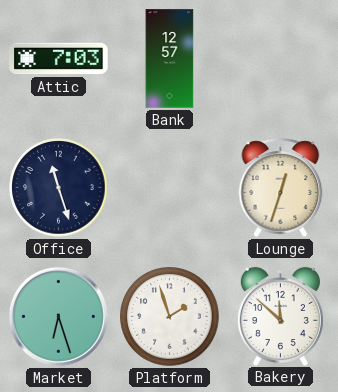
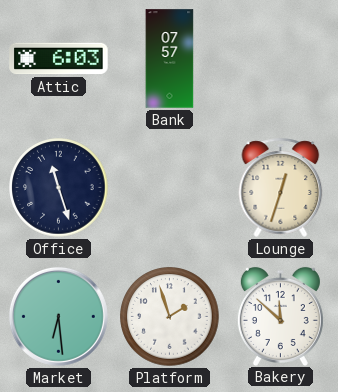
Attic: 7:03 -> 6:03
Bank: 12:57 -> 07:57
Market: 6:27 -> 6:29
